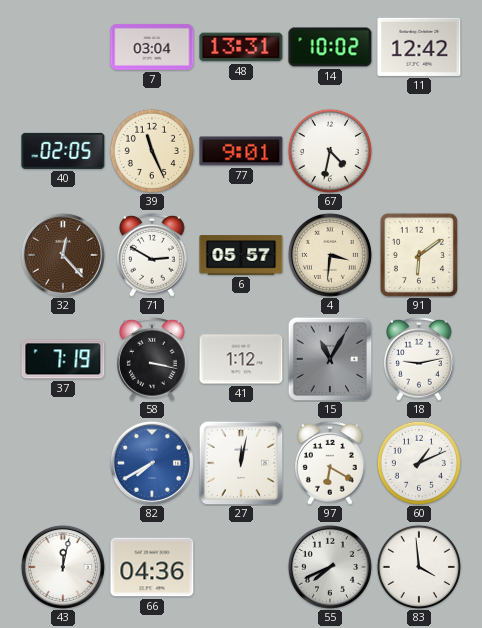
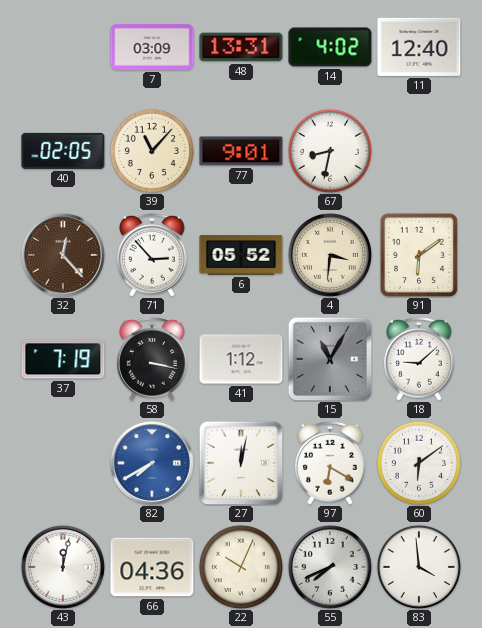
7: 03:04 -> 03:09
14: 10:02 -> 4:02
11: 12:42 -> 12:40
39: 11:26 -> 11:07
67: 4:32 -> 8:32
71: 2:50 -> 2:53
6: 05:57 -> 05:52
18: 9:13 -> 9:08
60: 1:11 -> 6:09
22: none -> 10:04
